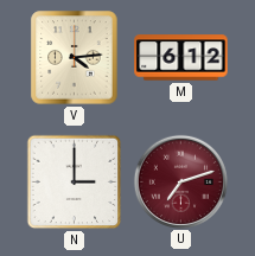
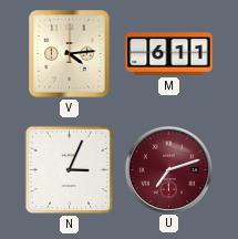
M: 6:12 -> 6:11
N: 3:00 -> 3:04
